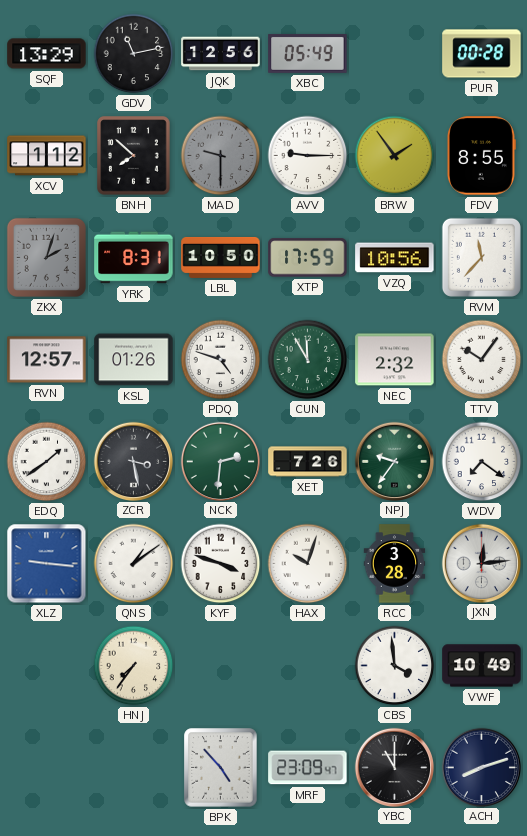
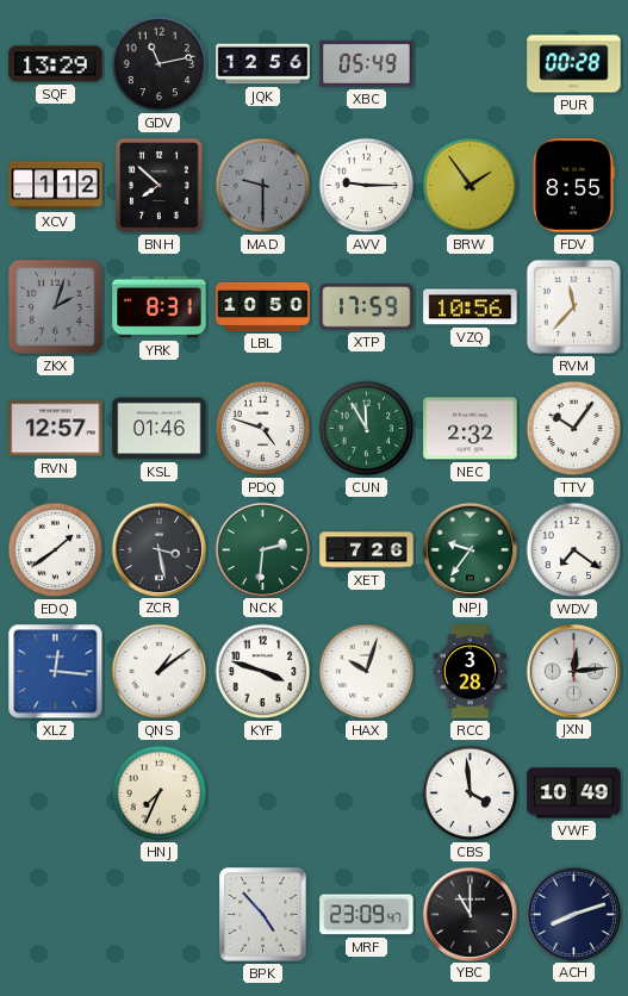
KSL: 01:26 -> 01:46
XLZ: 9:16 -> 12:16
HNJ: 7:36 -> 7:34
